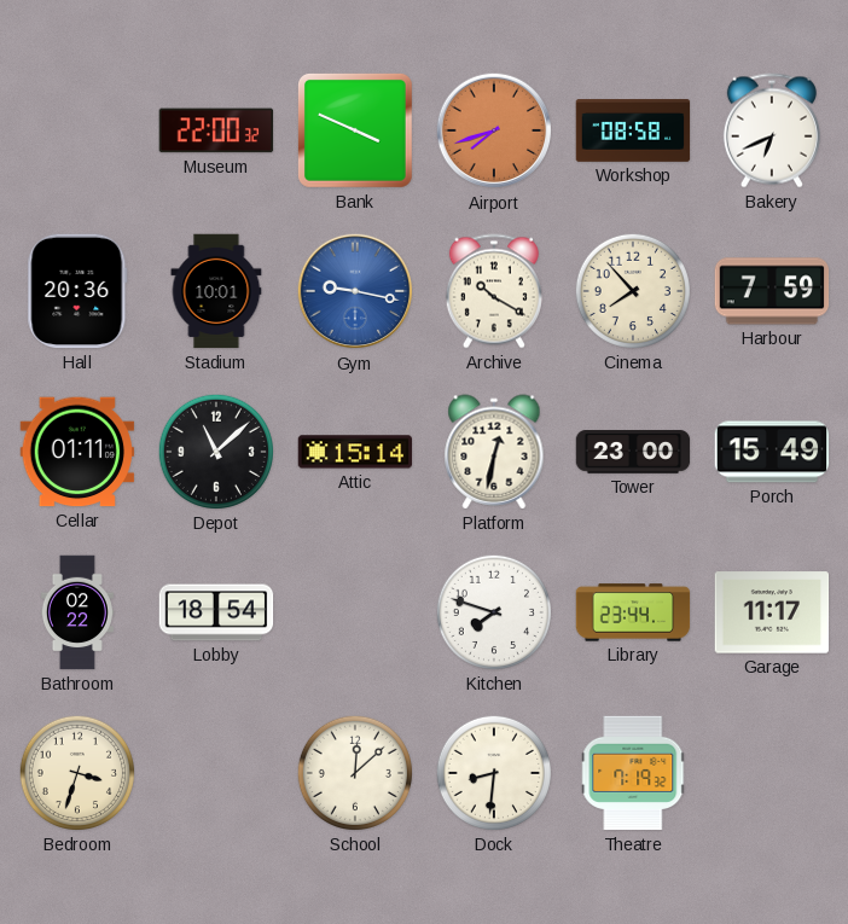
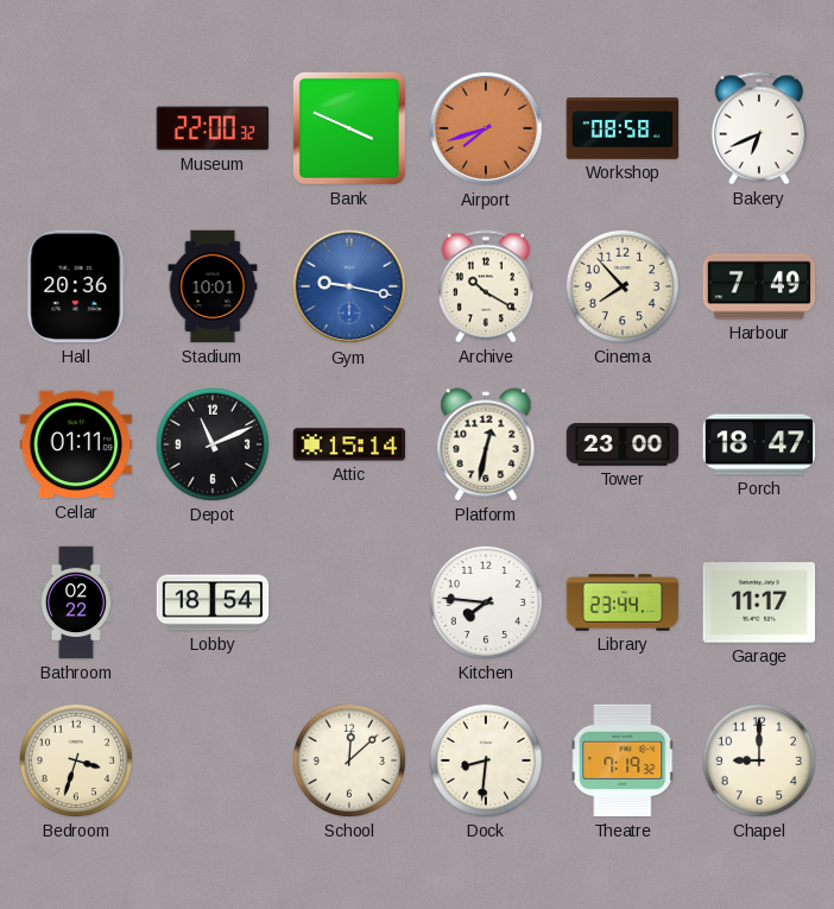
Harbour: 7:59 -> 7:49
Depot: 11:08 -> 11:11
Porch: 15:49 -> 18:47
Kitchen: 7:48 -> 7:46
Chapel: none -> 9:00
